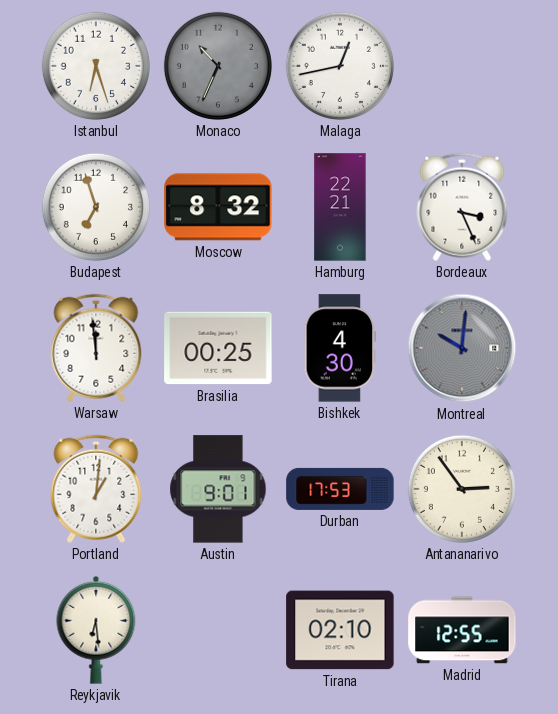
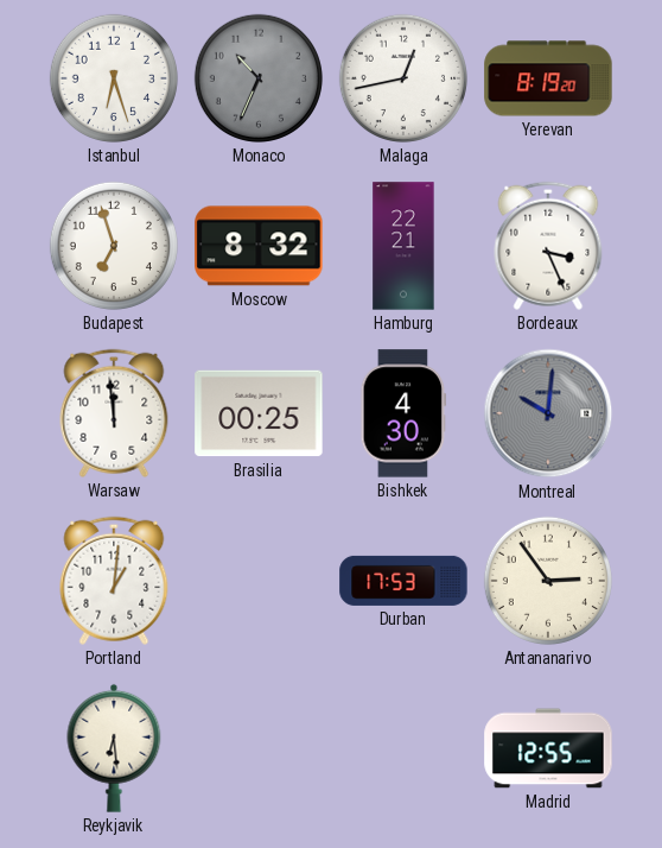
Yerevan: none -> 8:19
Austin: 9:01 -> none
Tirana: 02:10 -> none
